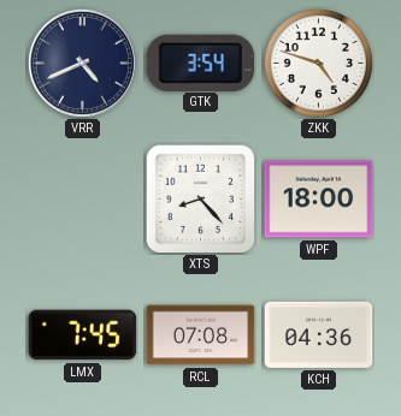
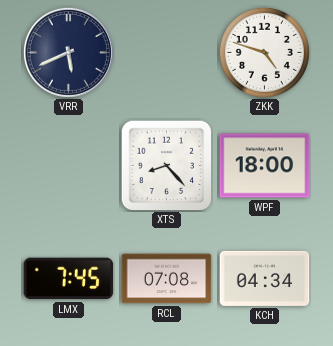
VRR: 4:41 -> 5:41
GTK: 3:54 -> none
KCH: 04:36 -> 04:34
